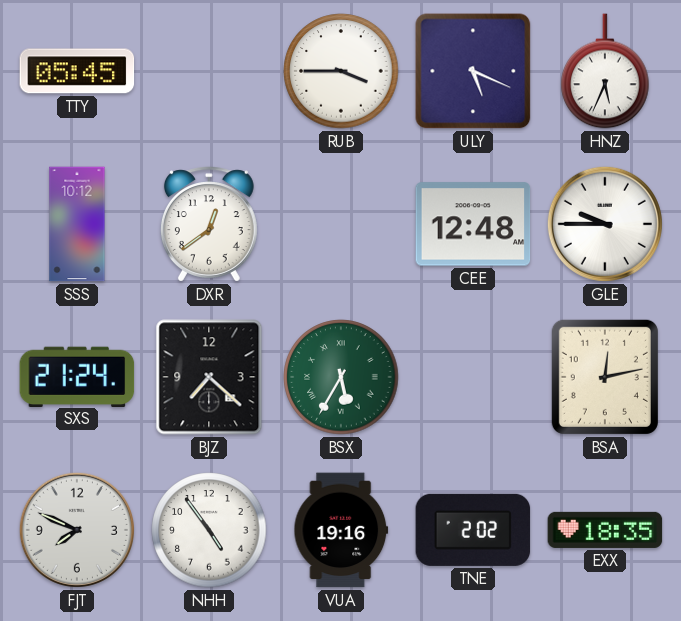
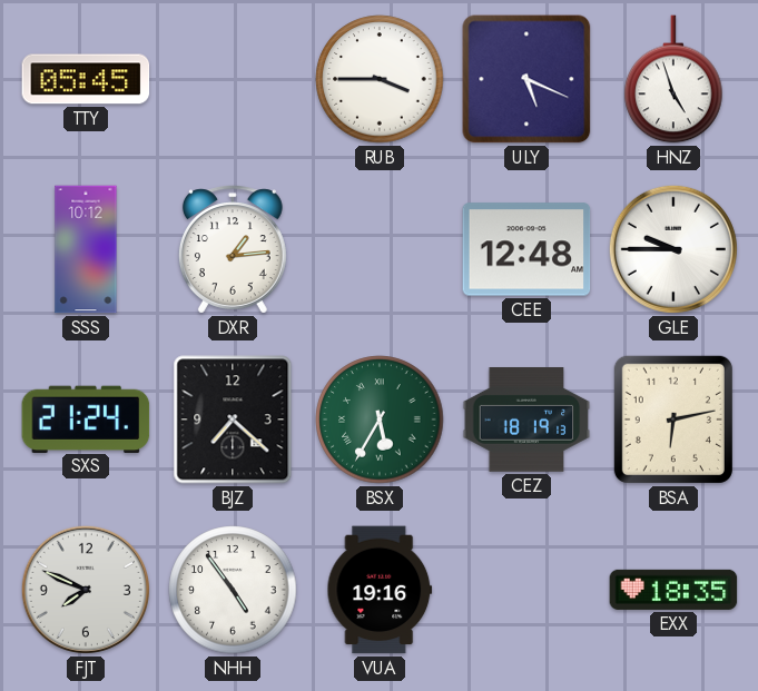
HNZ: 5:34 -> 4:57
DXR: 12:39 -> 1:14
CEZ: none -> 18:19
BSA: 12:13 -> 6:13
TNE: 2:02 -> none
